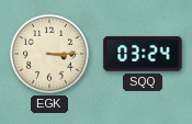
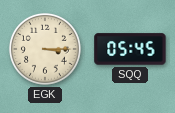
SQQ: 03:24 -> 05:45
